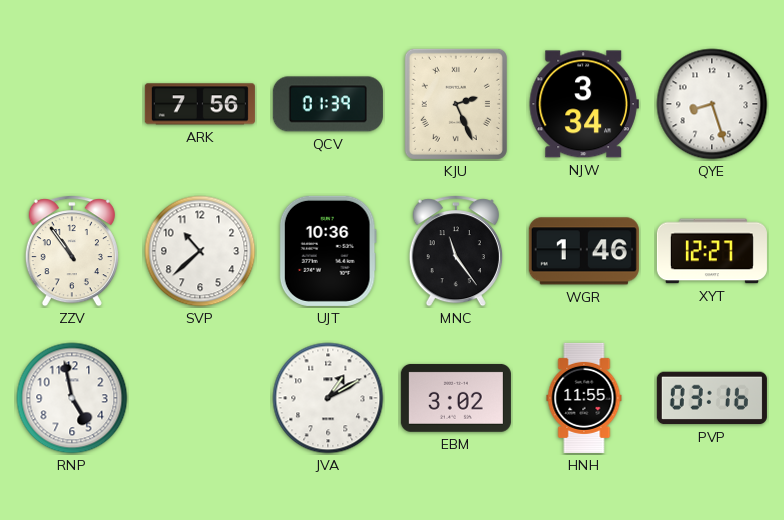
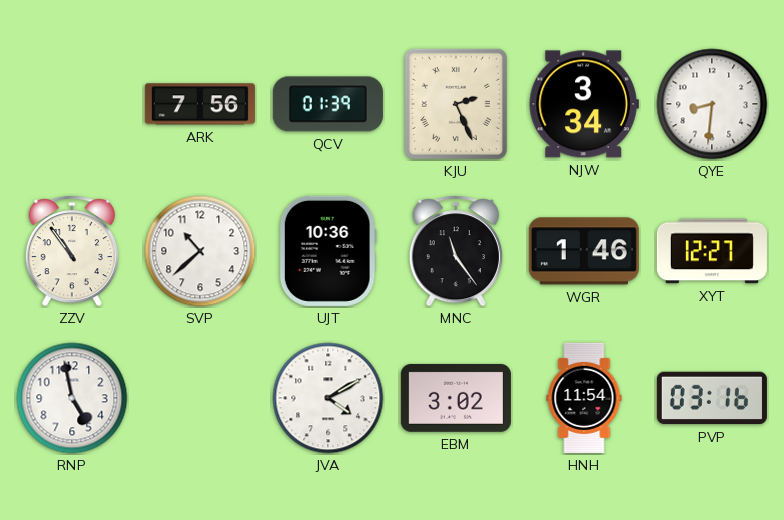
QYE: 8:27 -> 8:31
JVA: 1:10 -> 4:10
HNH: 11:55 -> 11:54
